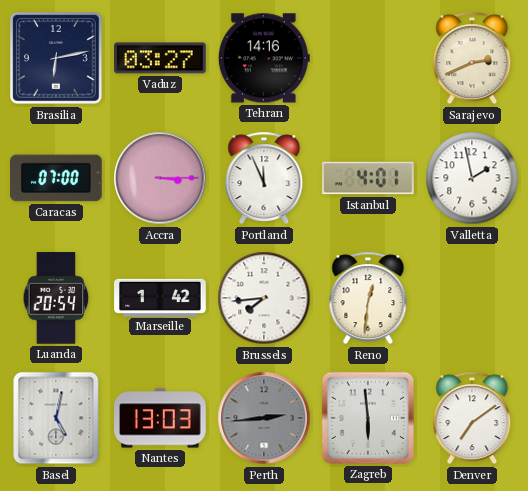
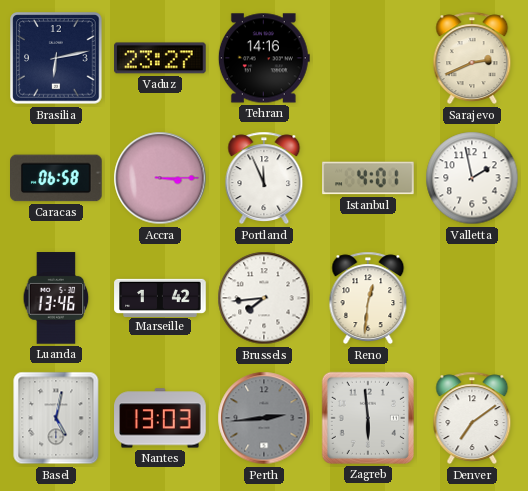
Vaduz: 03:27 -> 23:27
Caracas: 07:00 -> 06:58
Luanda: 20:54 -> 13:46
